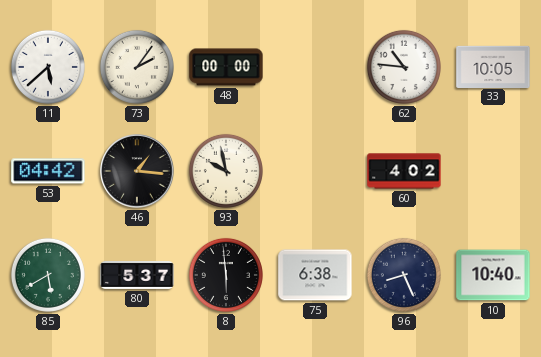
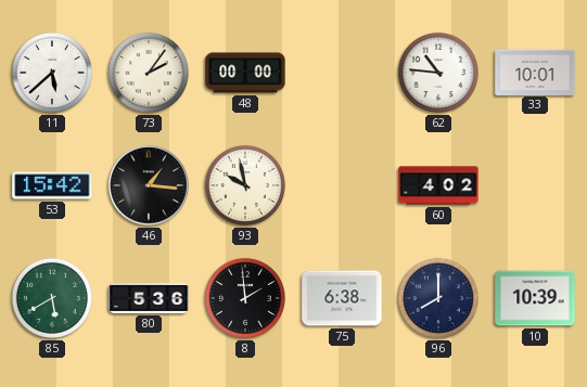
33: 10:05 -> 10:01
53: 04:42 -> 15:42
80: 5:37 -> 5:36
8: 5:59 -> 1:59
96: 8:26 -> 8:00
10: 10:40 -> 10:39
